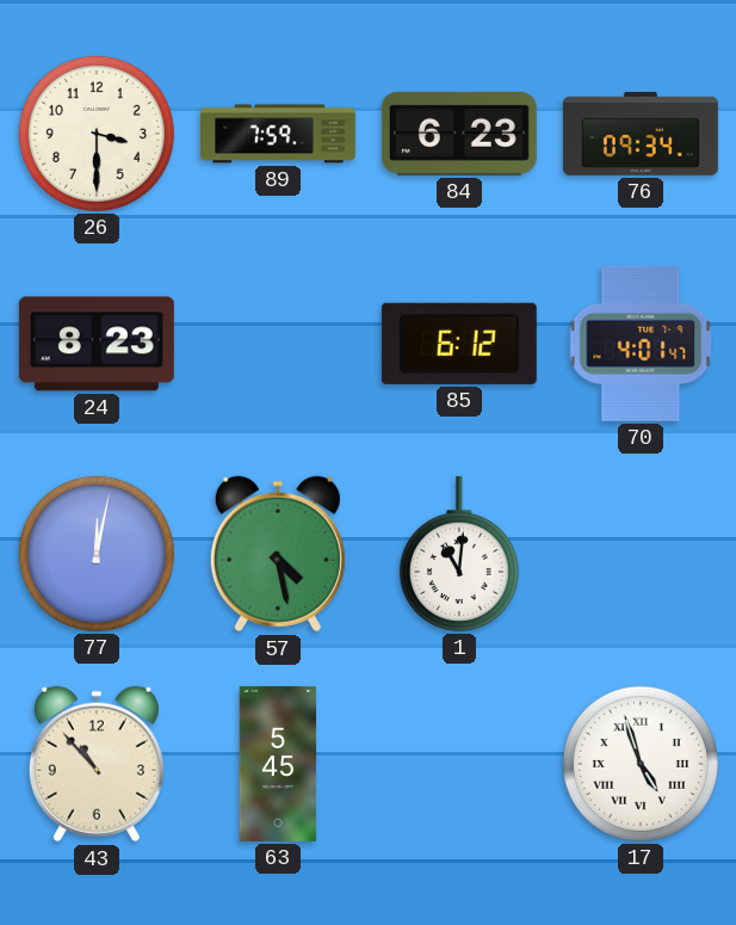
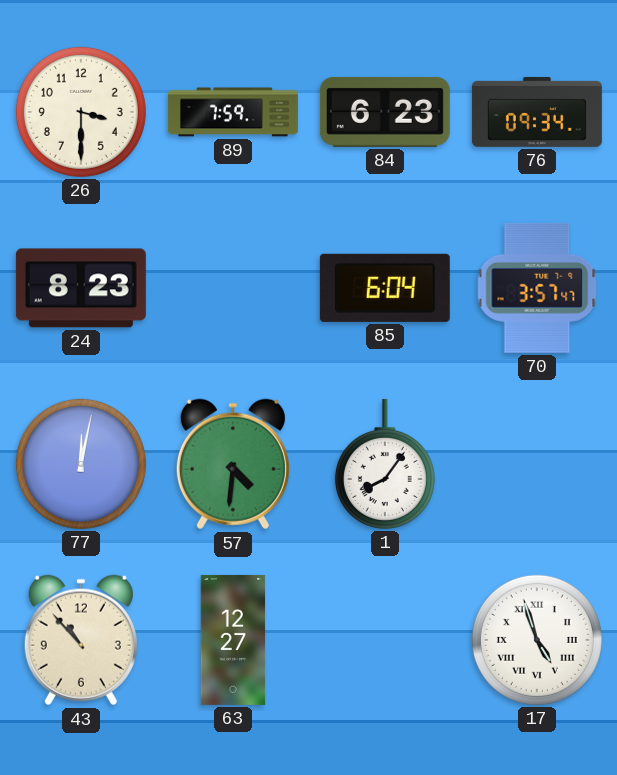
85: 6:12 -> 6:04
70: 4:01 -> 3:57
57: 4:28 -> 4:31
1: 11:01 -> 8:06
63: 5:45 -> 12:27
